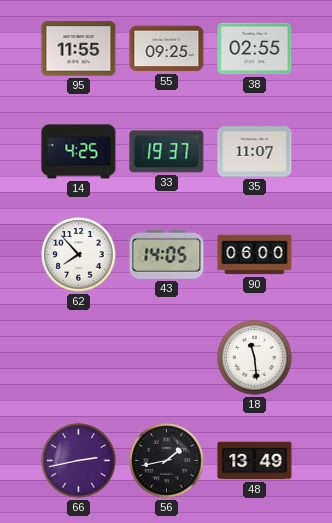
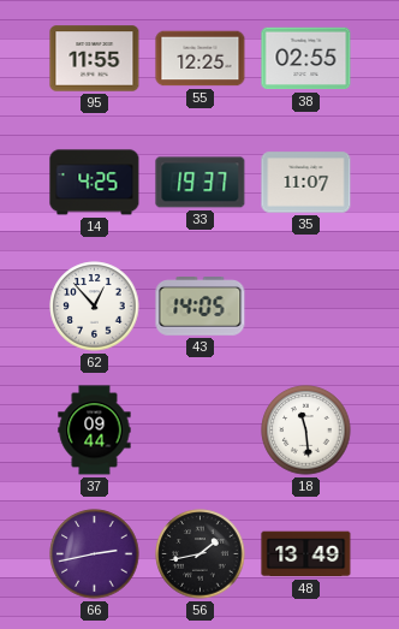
55: 09:25 -> 12:25
62: 7:53 -> 12:53
90: 06:00 -> none
37: none -> 09:44
